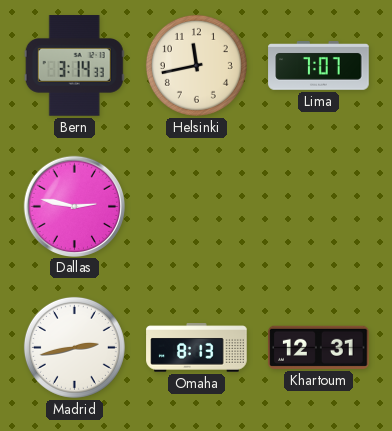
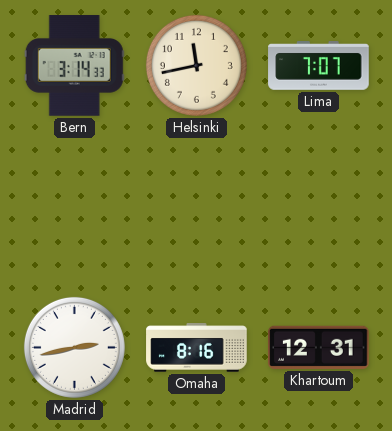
Dallas: 2:47 -> none
Omaha: 8:13 -> 8:16
